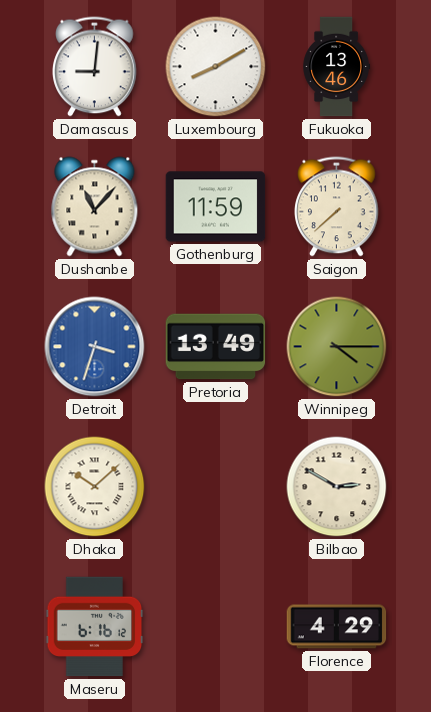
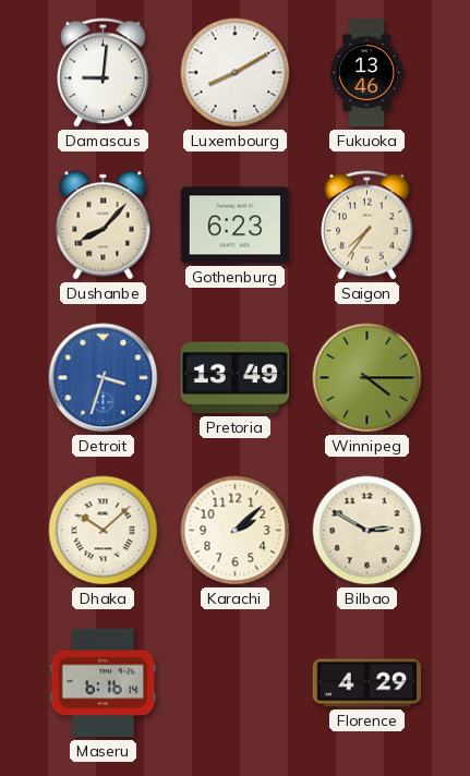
Dushanbe: 11:07 -> 8:07
Gothenburg: 11:59 -> 6:23
Saigon: 7:38 -> 7:36
Karachi: none -> 2:08
Maseru: 6:16:12 -> 6:16:14
